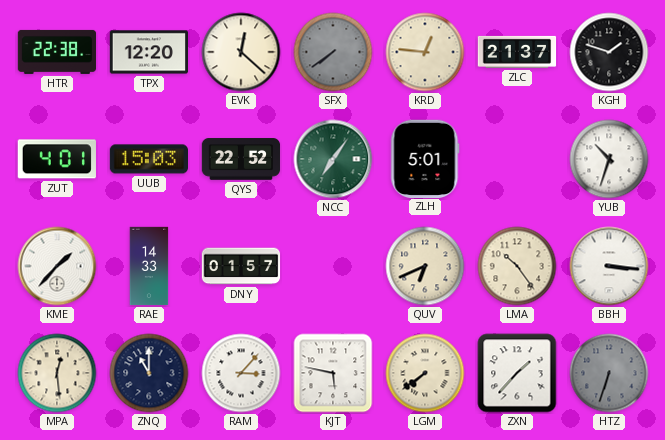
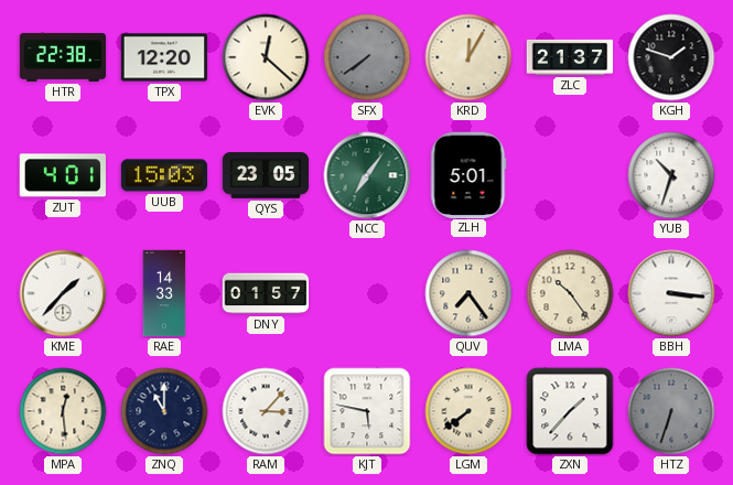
KRD: 12:46 -> 12:05
QYS: 22:52 -> 23:05
QUV: 6:41 -> 7:24
